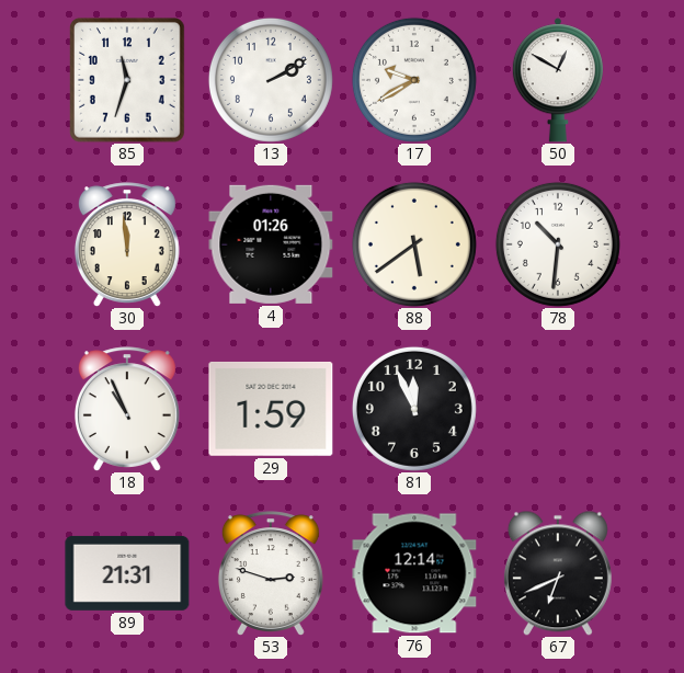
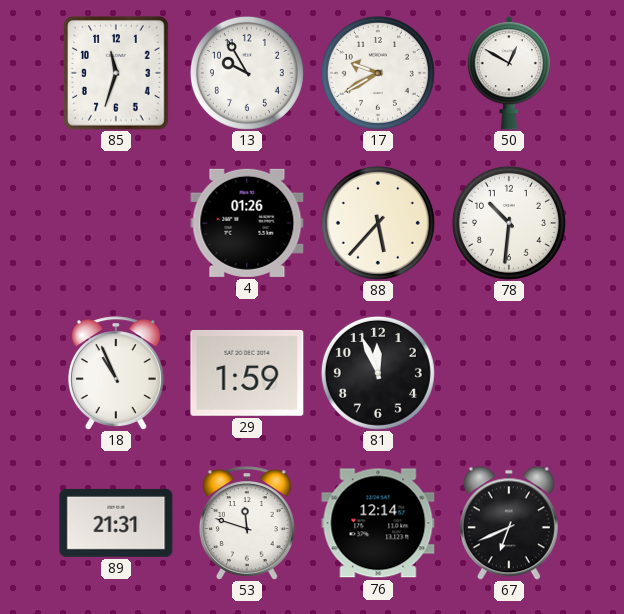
13: 2:10 -> 9:55
30: 11:59 -> none
88: 5:39 -> 5:37
53: 2:48 -> 11:48
